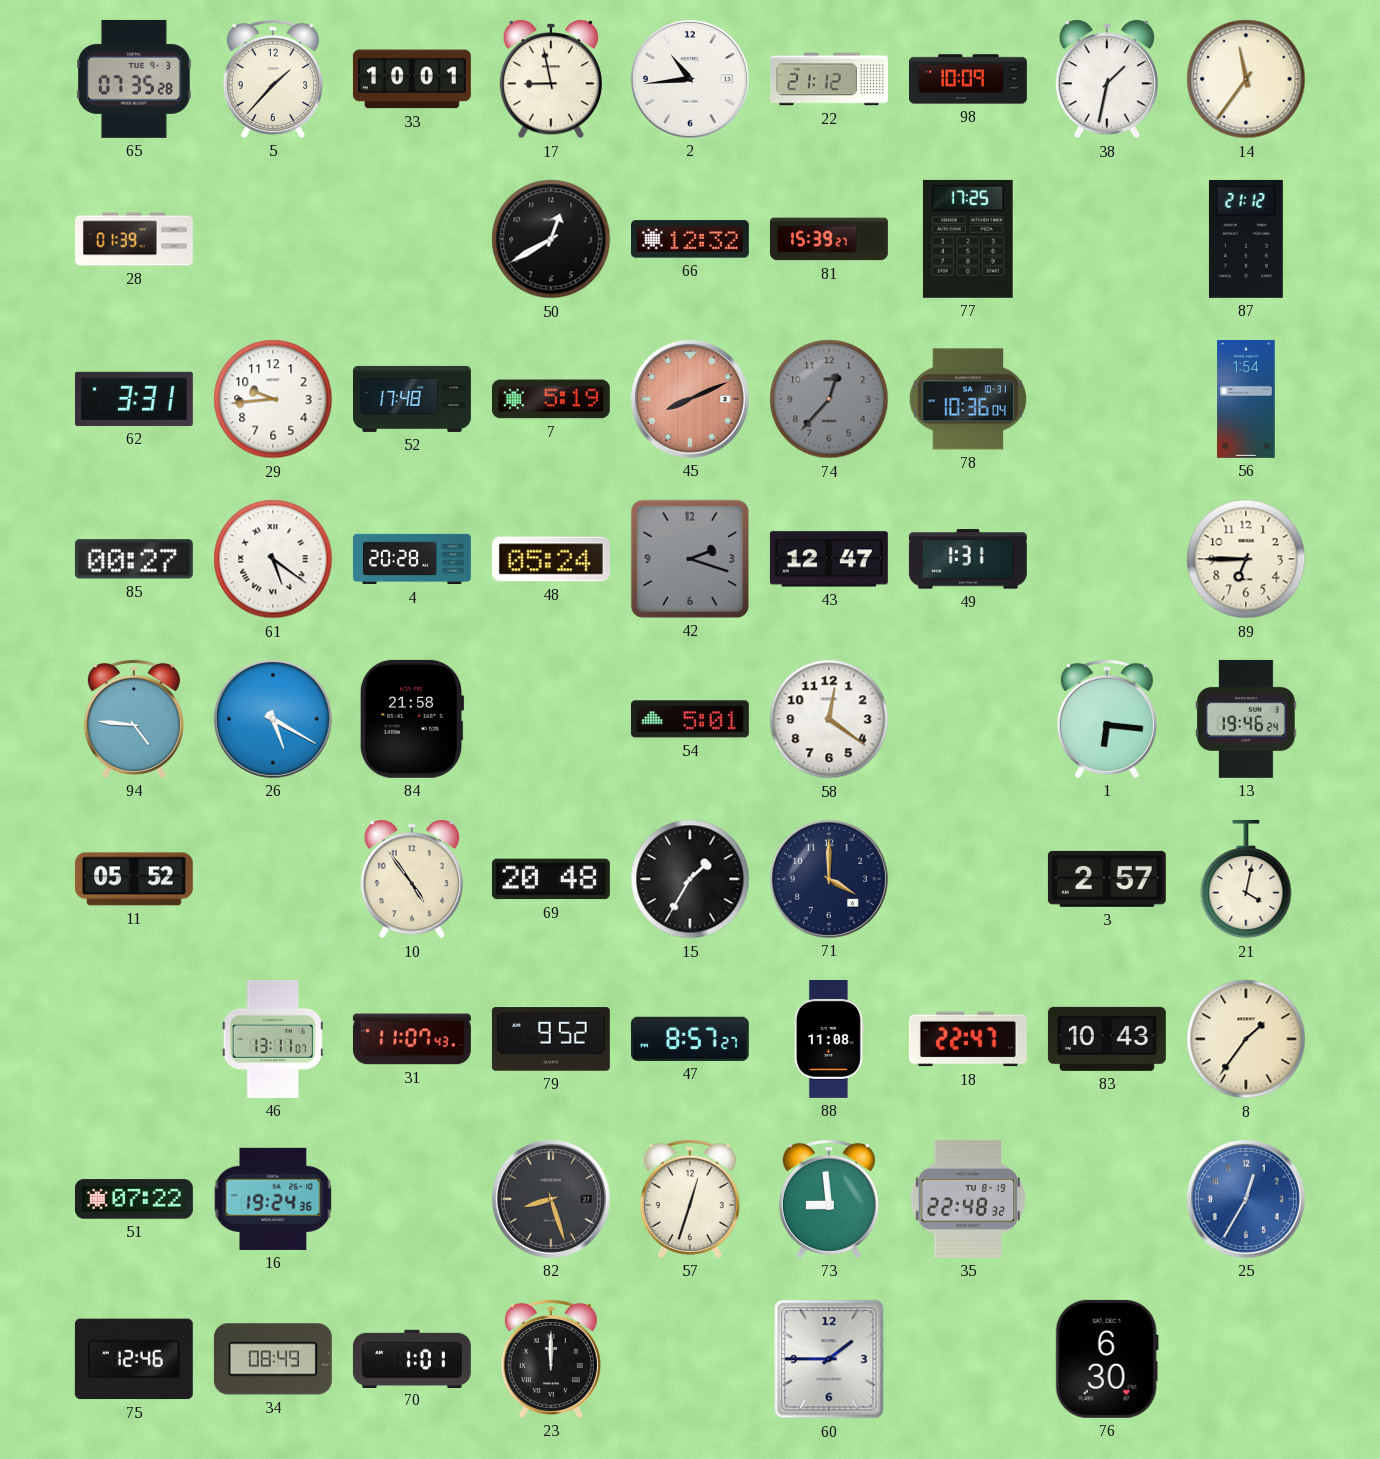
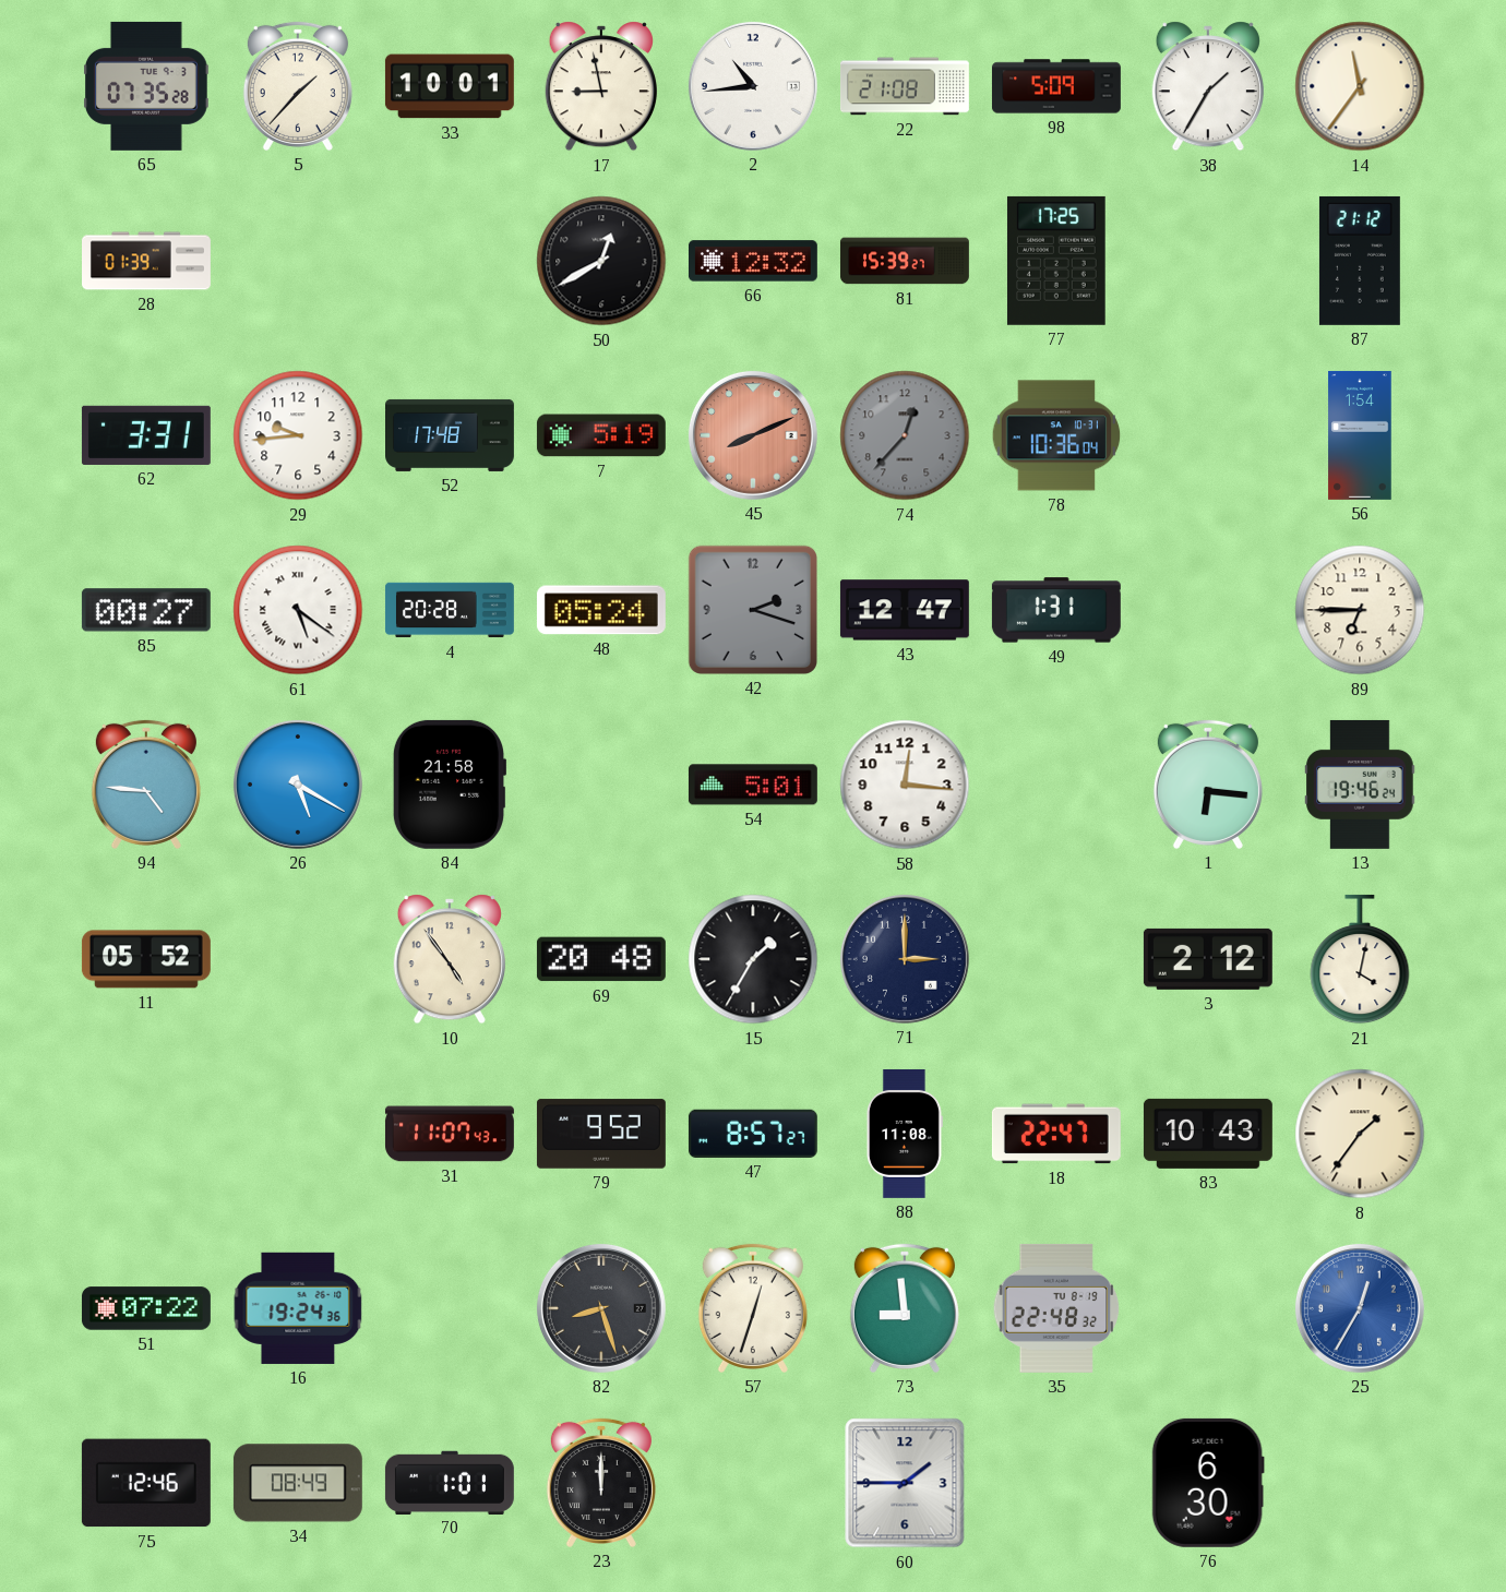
22: 21:12 -> 21:08
98: 10:09 -> 5:09
38: 1:32 -> 1:35
58: 12:21 -> 12:16
71: 4:00 -> 3:00
3: 2:57 -> 2:12
46: 13:11 -> none
